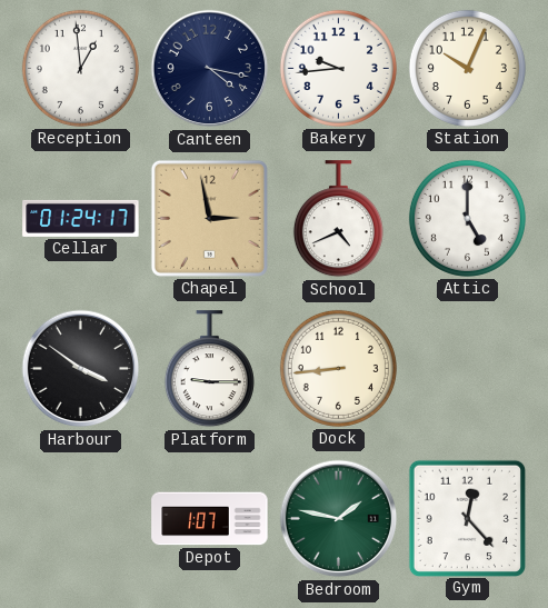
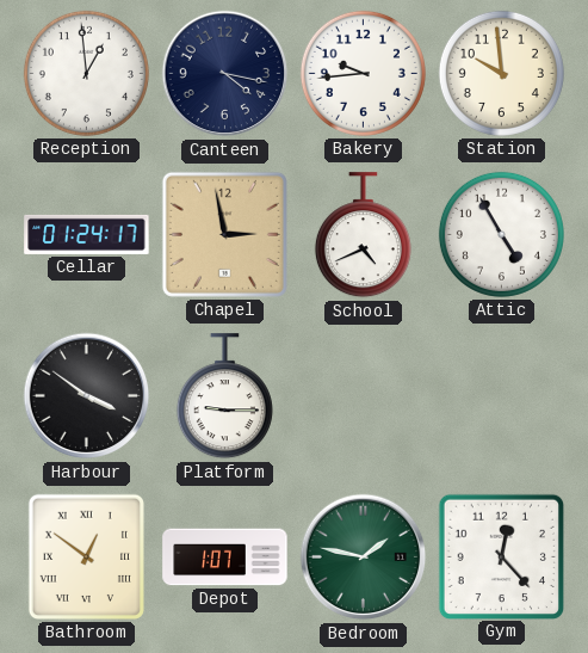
Station: 10:04 -> 9:59
Attic: 5:00 -> 4:55
Dock: 8:44 -> none
Bathroom: none -> 12:51
